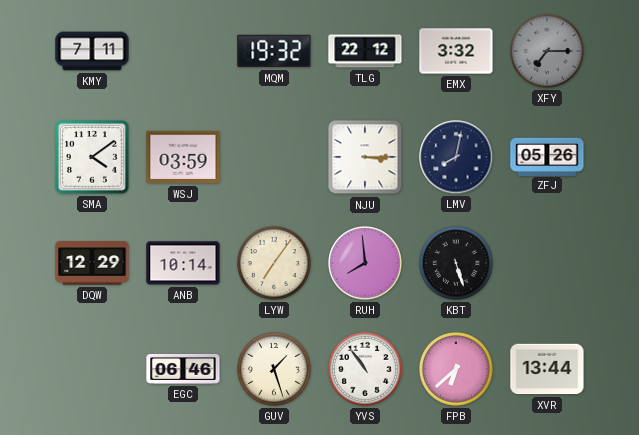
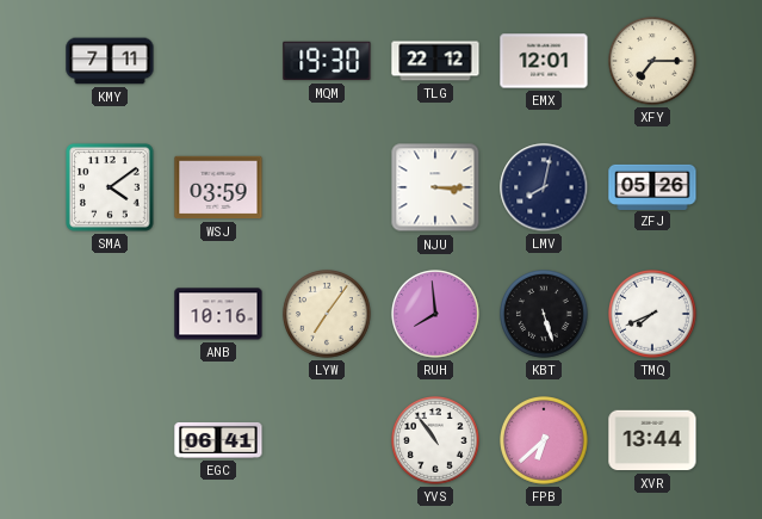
MQM: 19:32 -> 19:30
EMX: 3:32 -> 12:01
XFY dial: grey -> cream
DQW: 12:29 -> none
ANB: 10:14 -> 10:16
TMQ: none -> 7:41
EGC: 06:46 -> 06:41
GUV: 1:27 -> none
